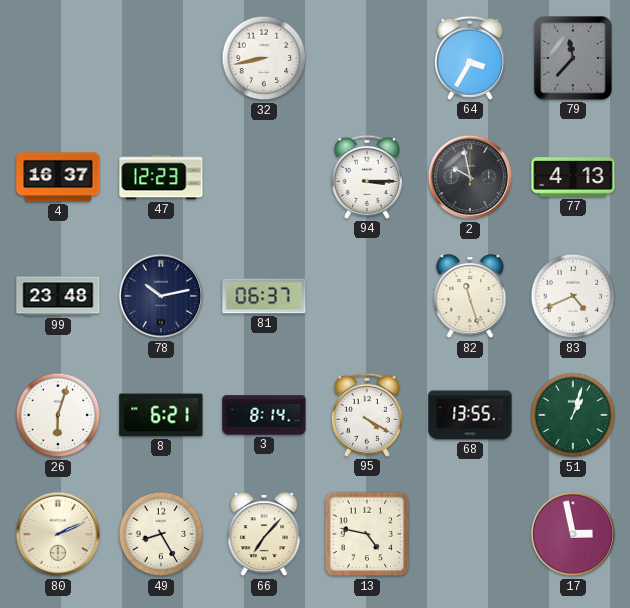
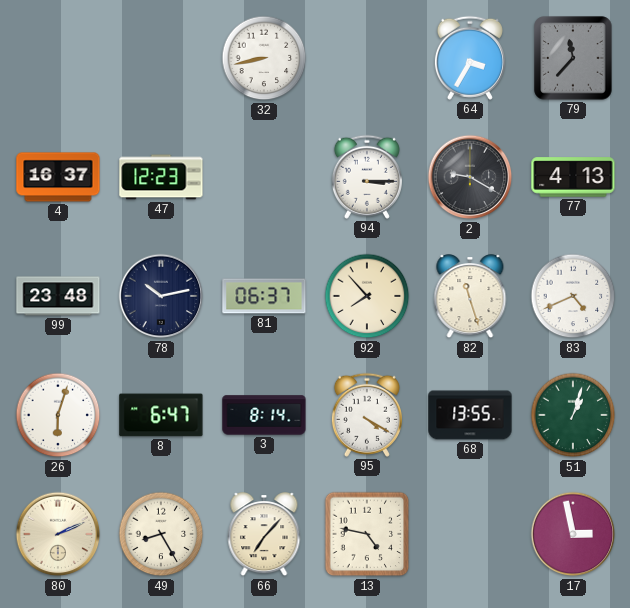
2: 9:58 -> 9:20
92: none -> 7:53
8: 6:21 -> 6:47
